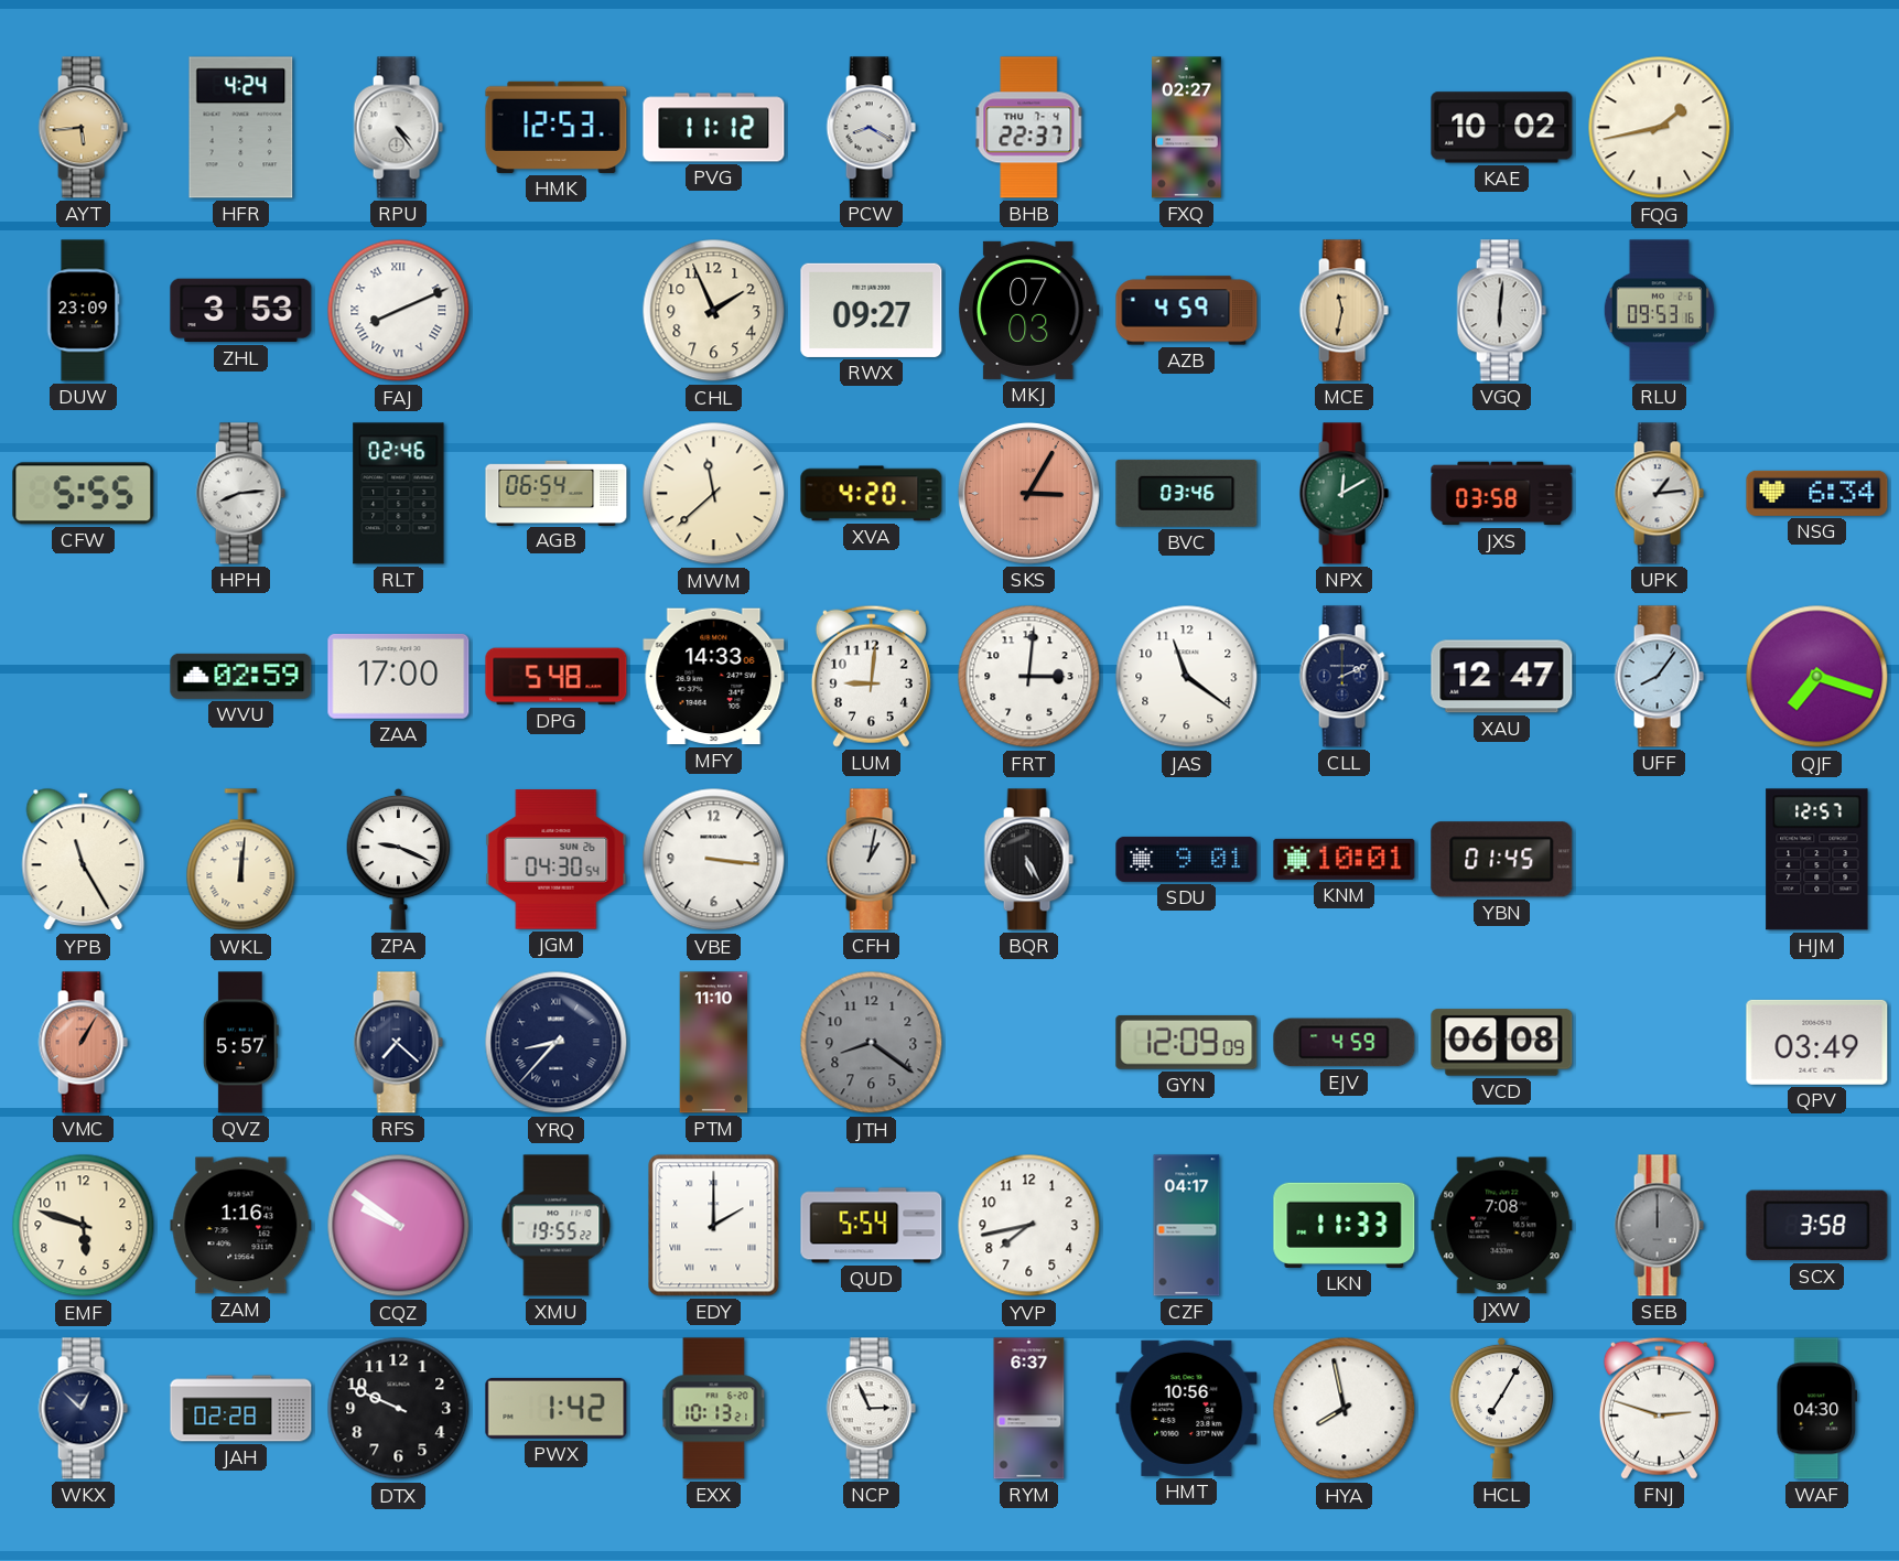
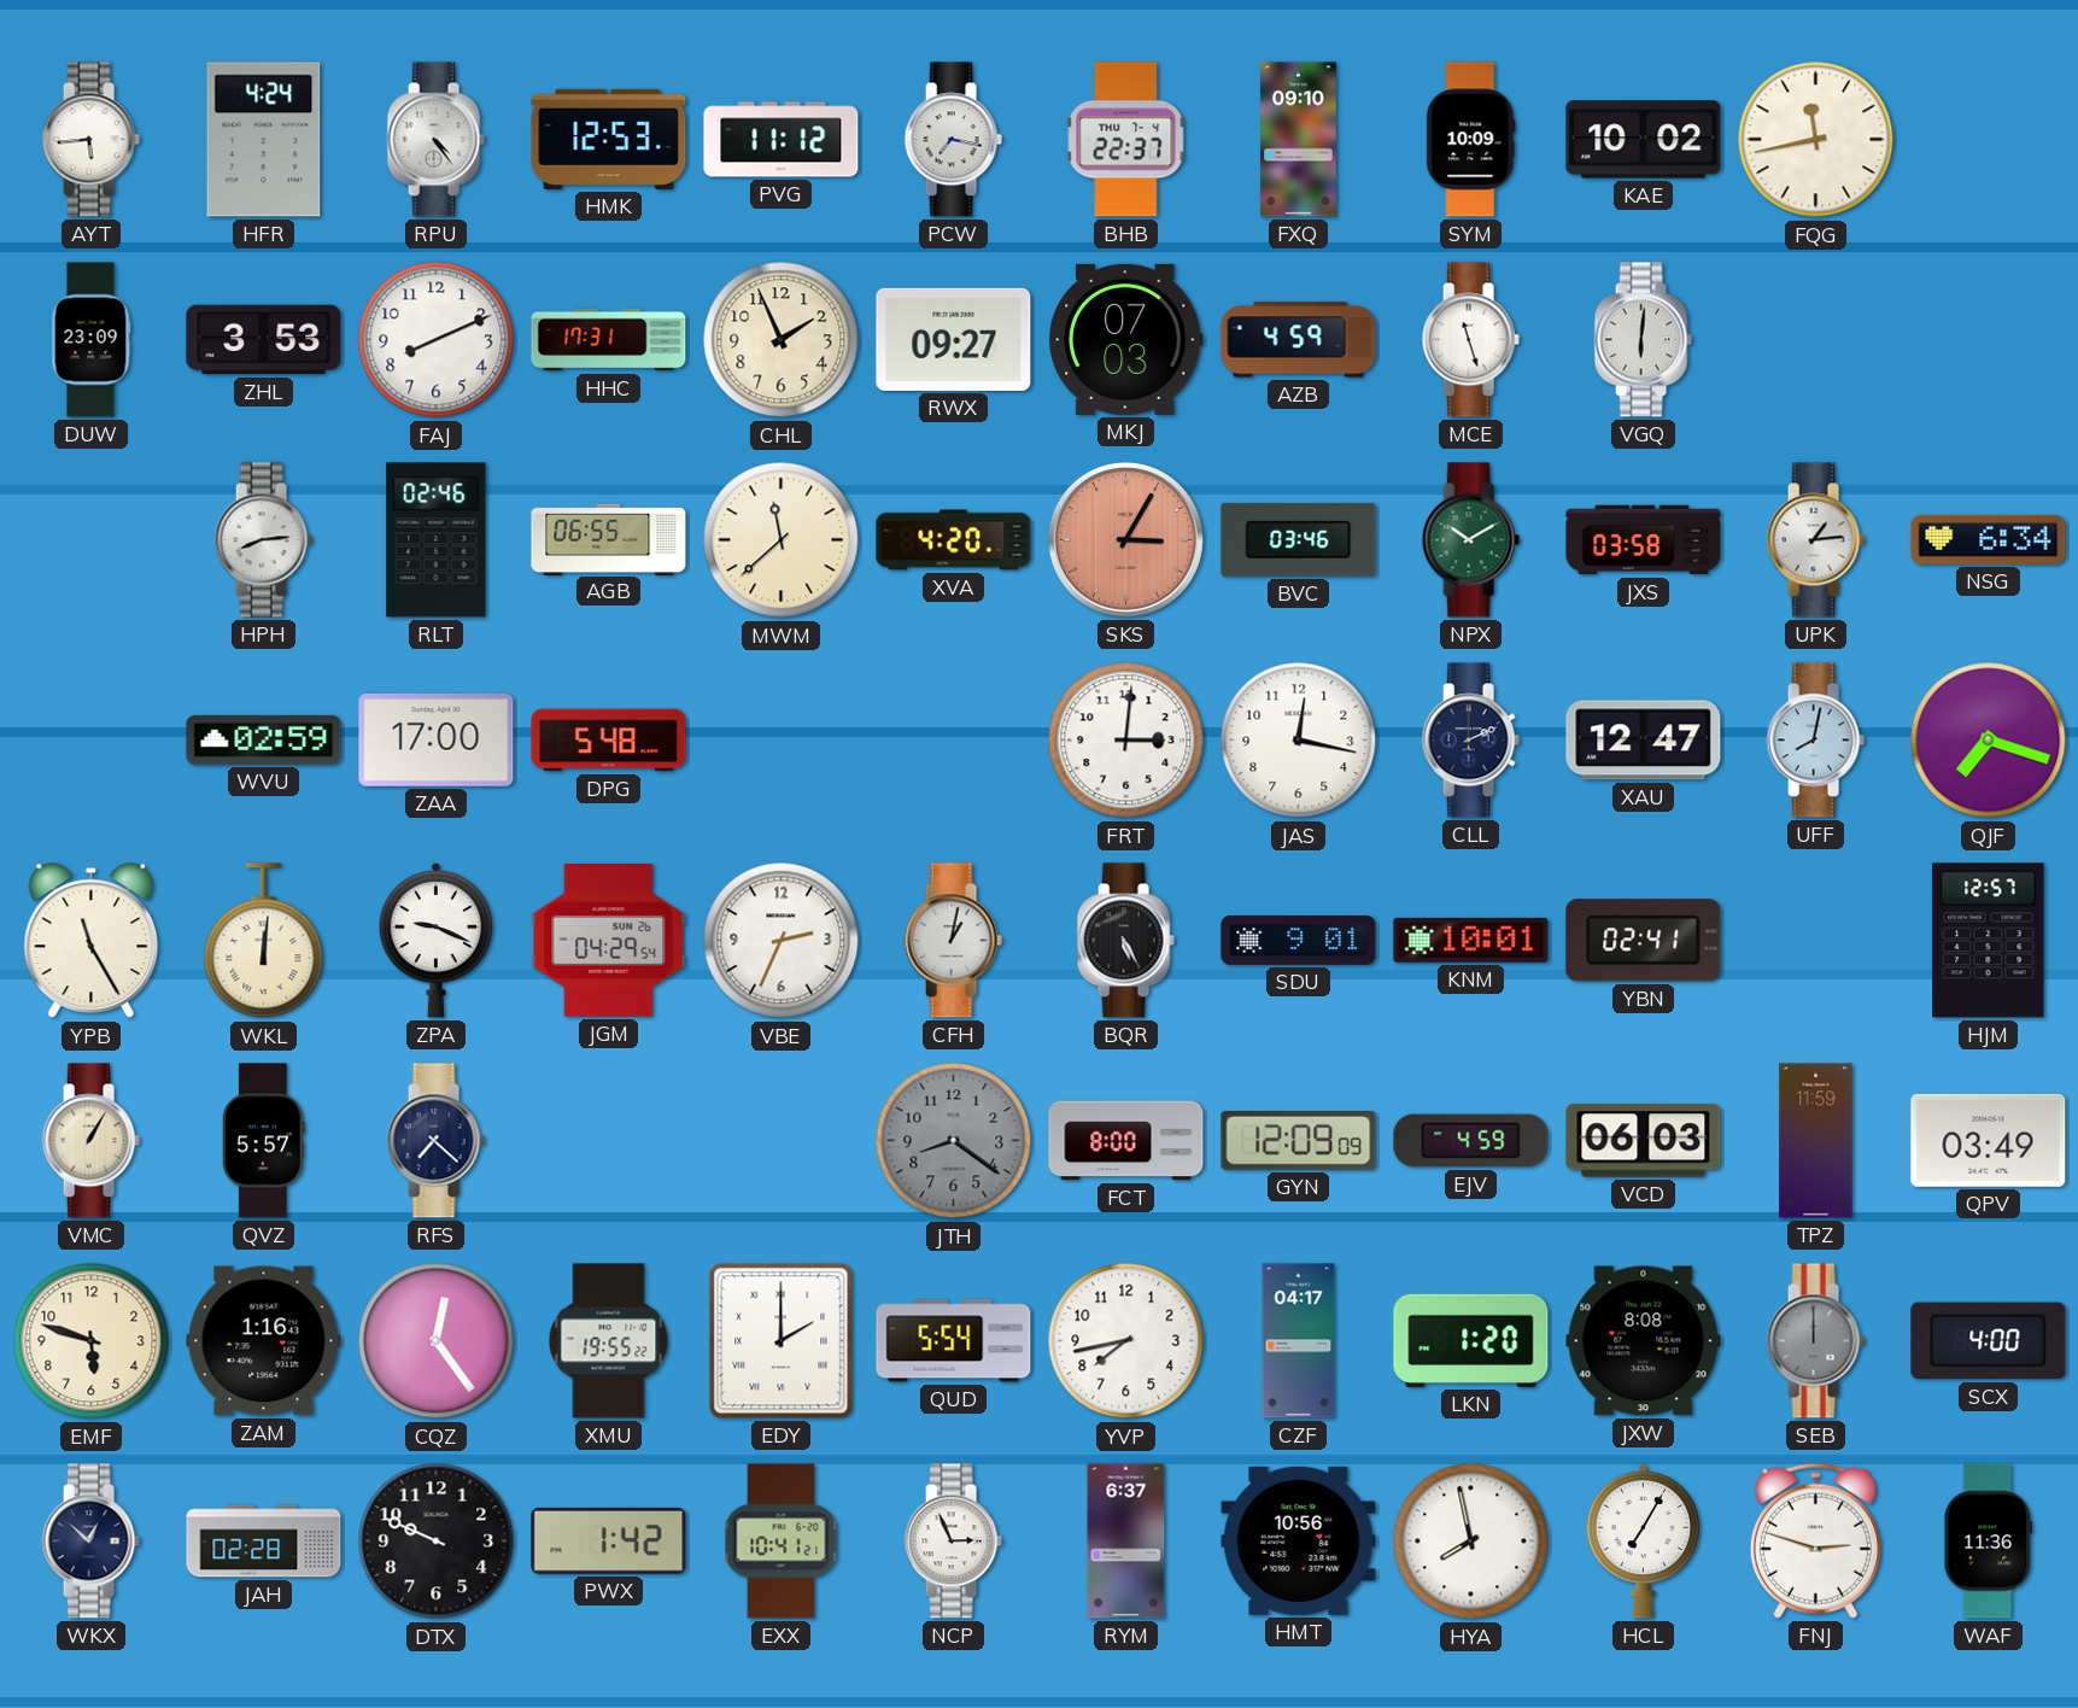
AYT dial: champagne -> white
PCW: 8:20 -> 7:17
FXQ: 02:27 -> 09:10
SYM: none -> 10:09
FQG: 1:43 -> 11:43
FAJ numerals: Roman -> Arabic
HHC: none -> 17:31
MCE: 11:32 -> 11:27
MCE dial: champagne -> white
RLU: 09:53 -> none
CFW: 5:55 -> none
AGB: 06:54 -> 06:55
NPX: 12:10 -> 10:10
MFY: 14:33 -> none
LUM: 9:01 -> none
JAS: 11:21 -> 12:17
UFF: 8:06 -> 8:02
JGM: 04:30 -> 04:29
VBE: 3:16 -> 2:34
YBN: 01:45 -> 02:41
VMC dial: salmon -> cream
YRQ: 8:37 -> none
PTM: 11:10 -> none
FCT: none -> 8:00
VCD: 06:08 -> 06:03
TPZ: none -> 11:59
CQZ: 9:51 -> 12:24
LKN: 11:33 -> 1:20
JXW: 7:08 -> 8:08
SCX: 3:58 -> 4:00
EXX: 10:13 -> 10:41
WAF: 04:30 -> 11:36
